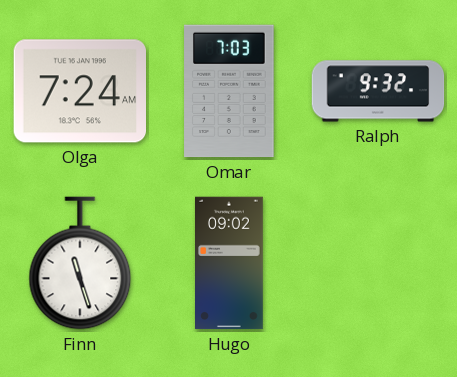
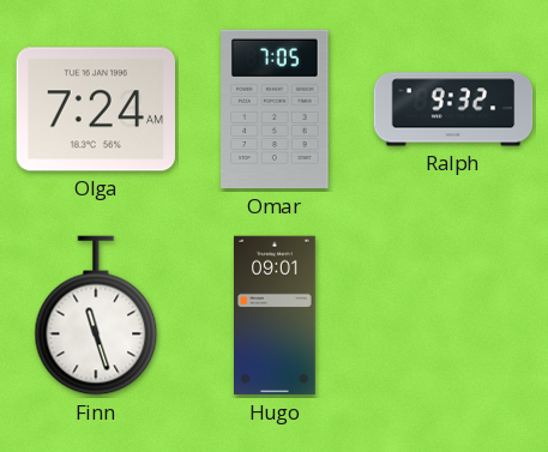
Omar: 7:03 -> 7:05
Hugo: 09:02 -> 09:01
